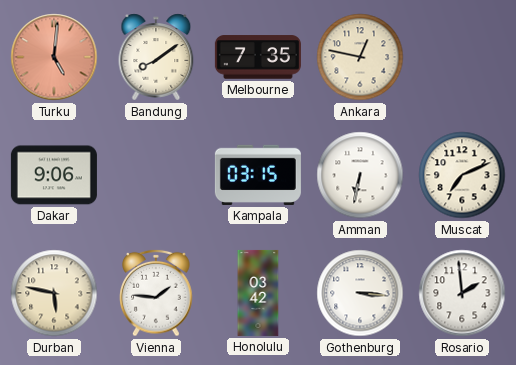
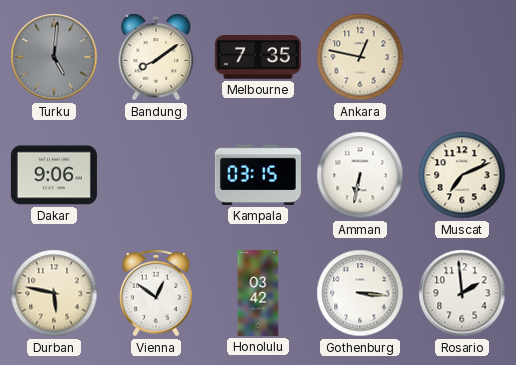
Turku dial: salmon -> grey
Vienna: 1:46 -> 12:51
